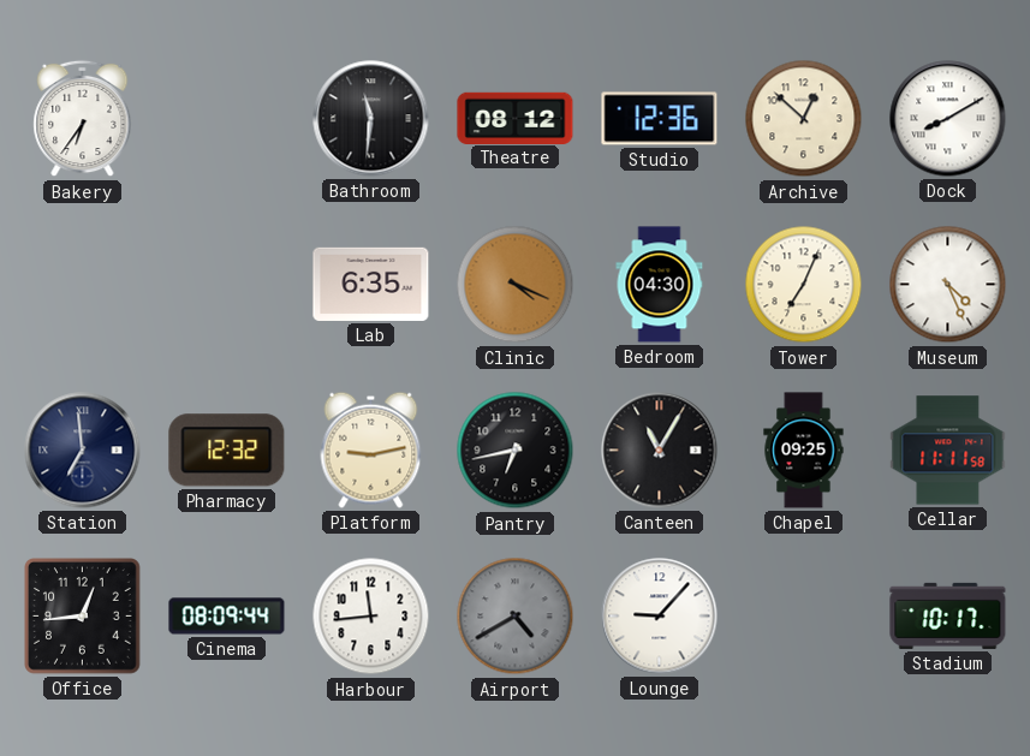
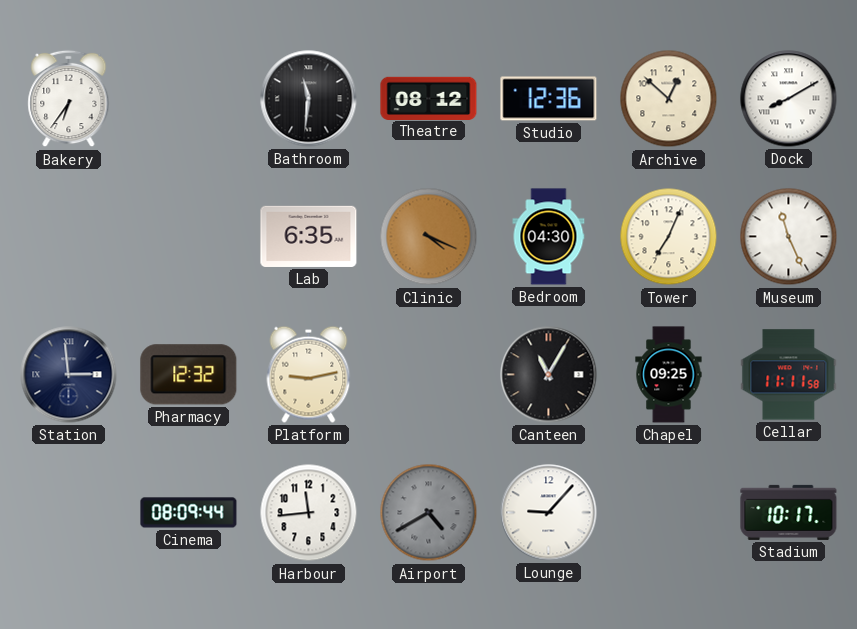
Museum: 4:26 -> 11:26
Station: 6:59 -> 2:59
Pantry: 6:43 -> none
Office: 12:44 -> none
